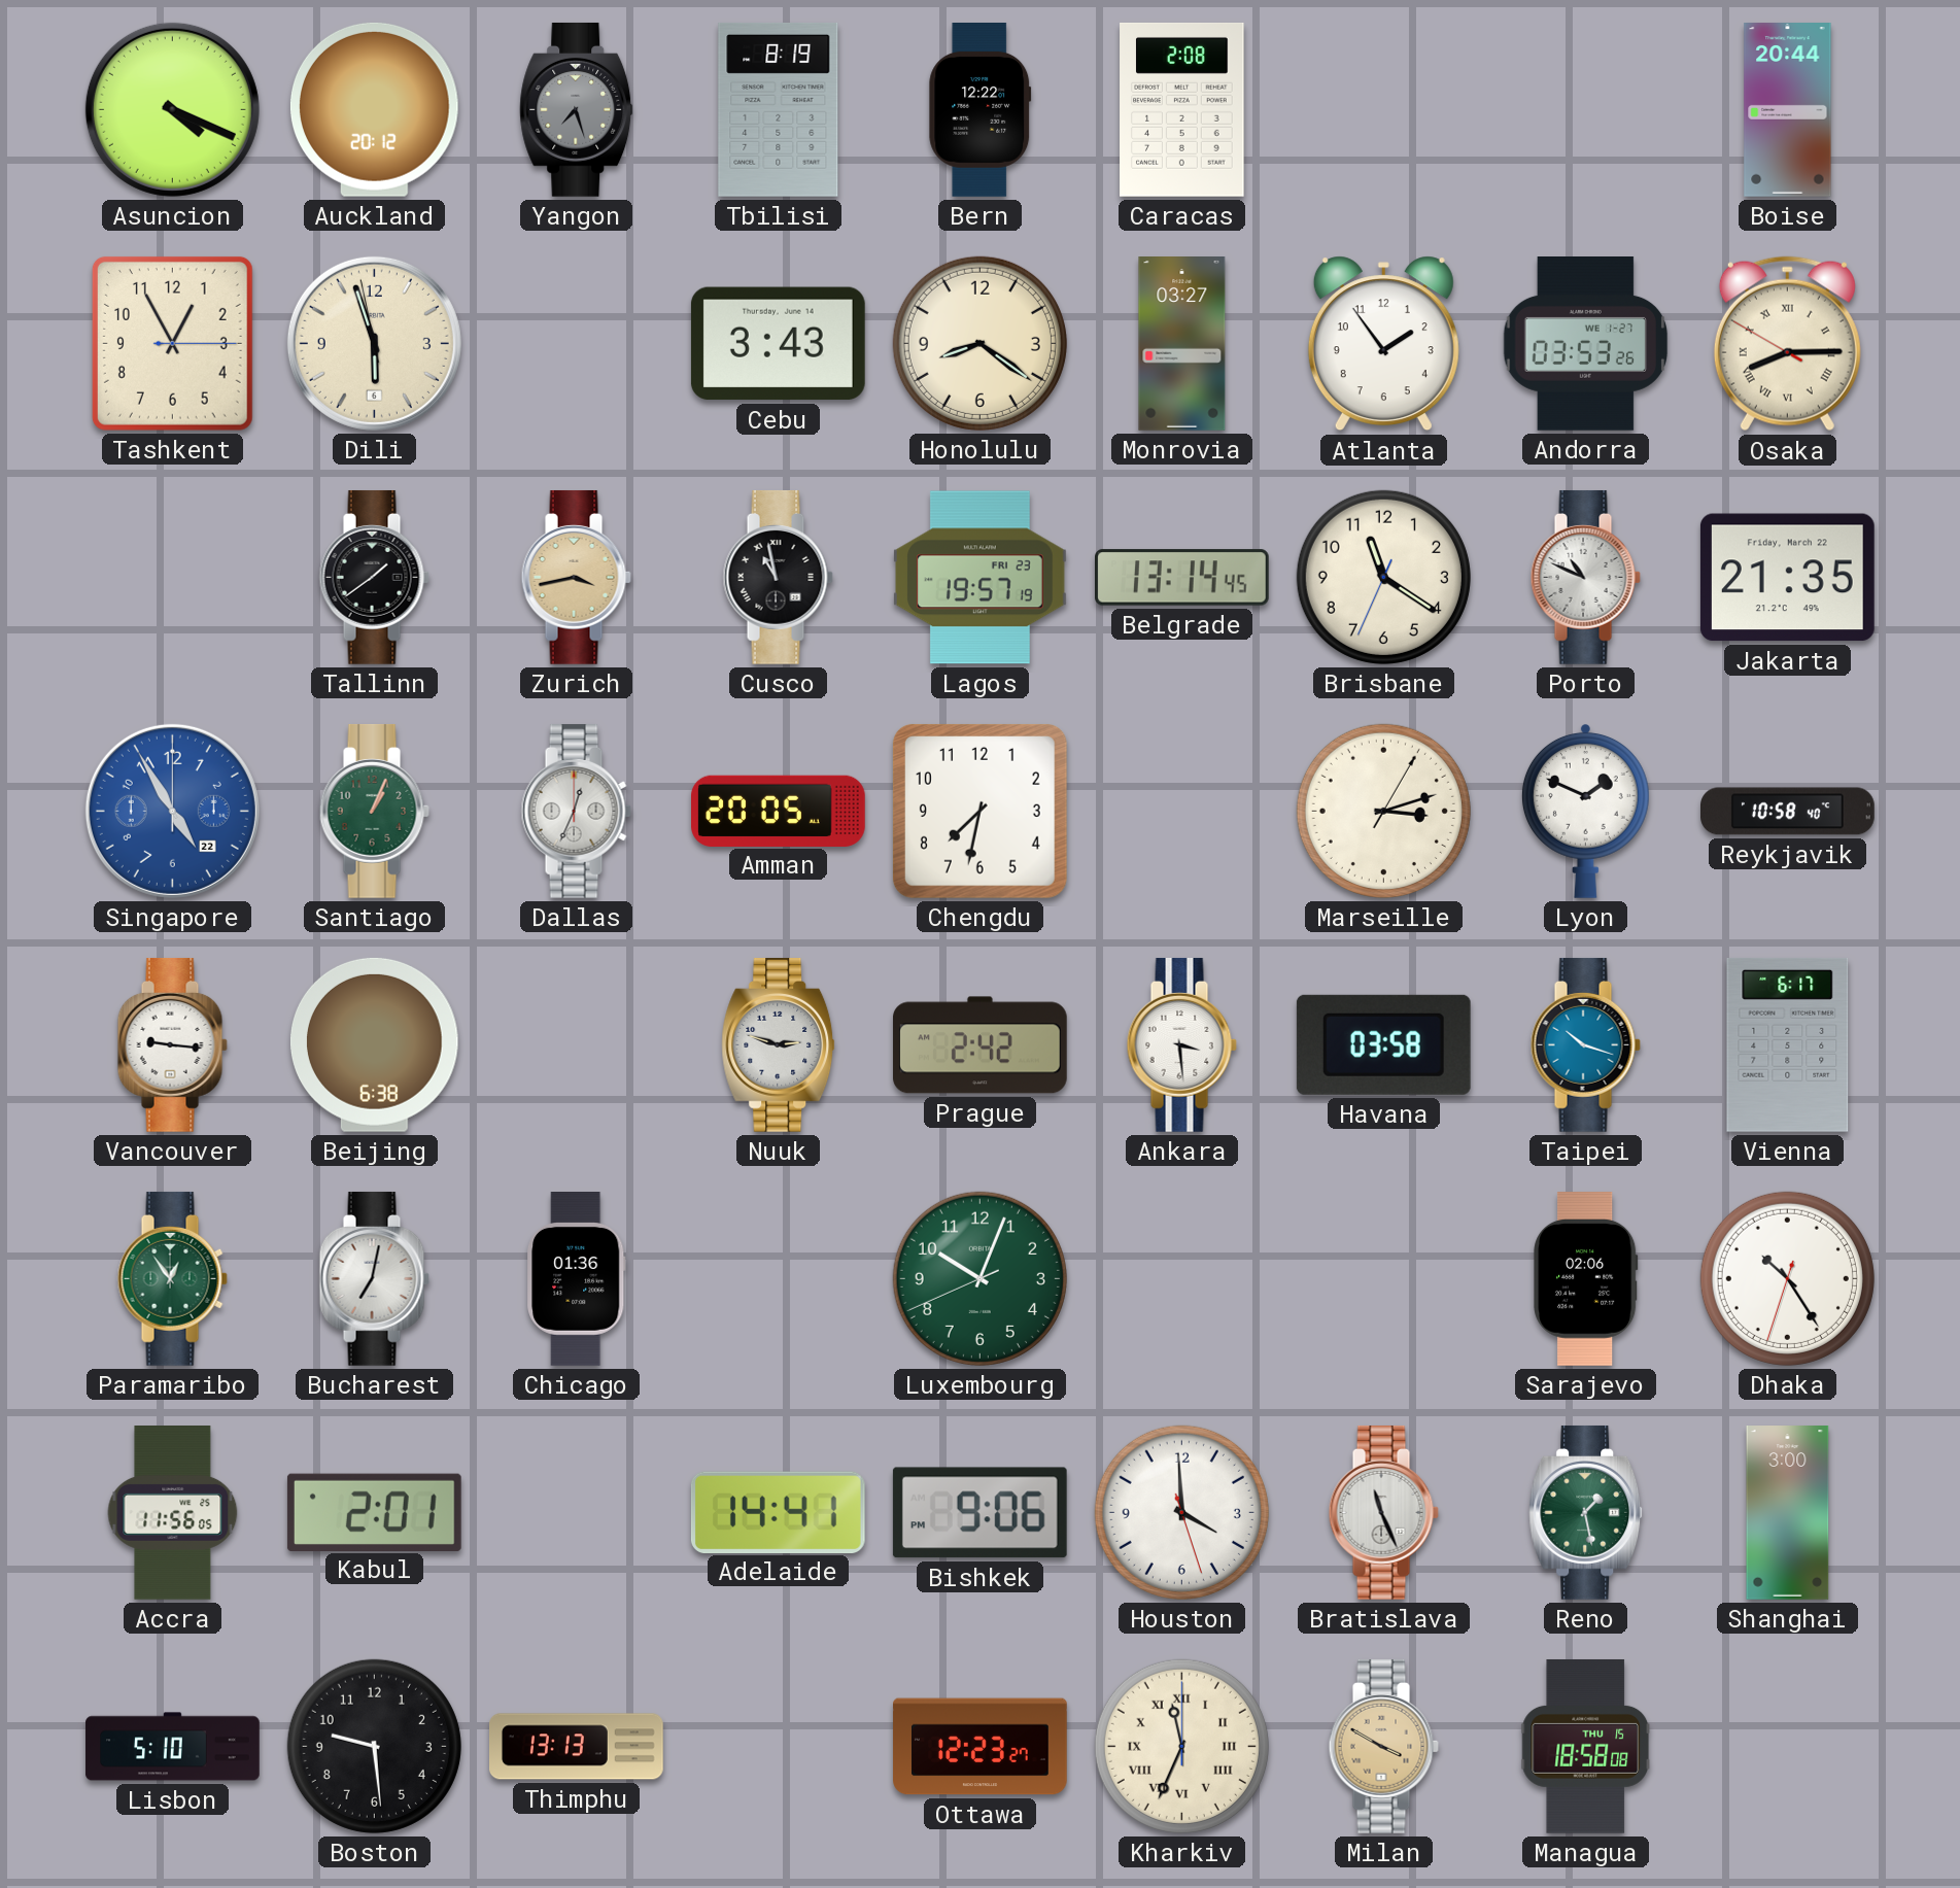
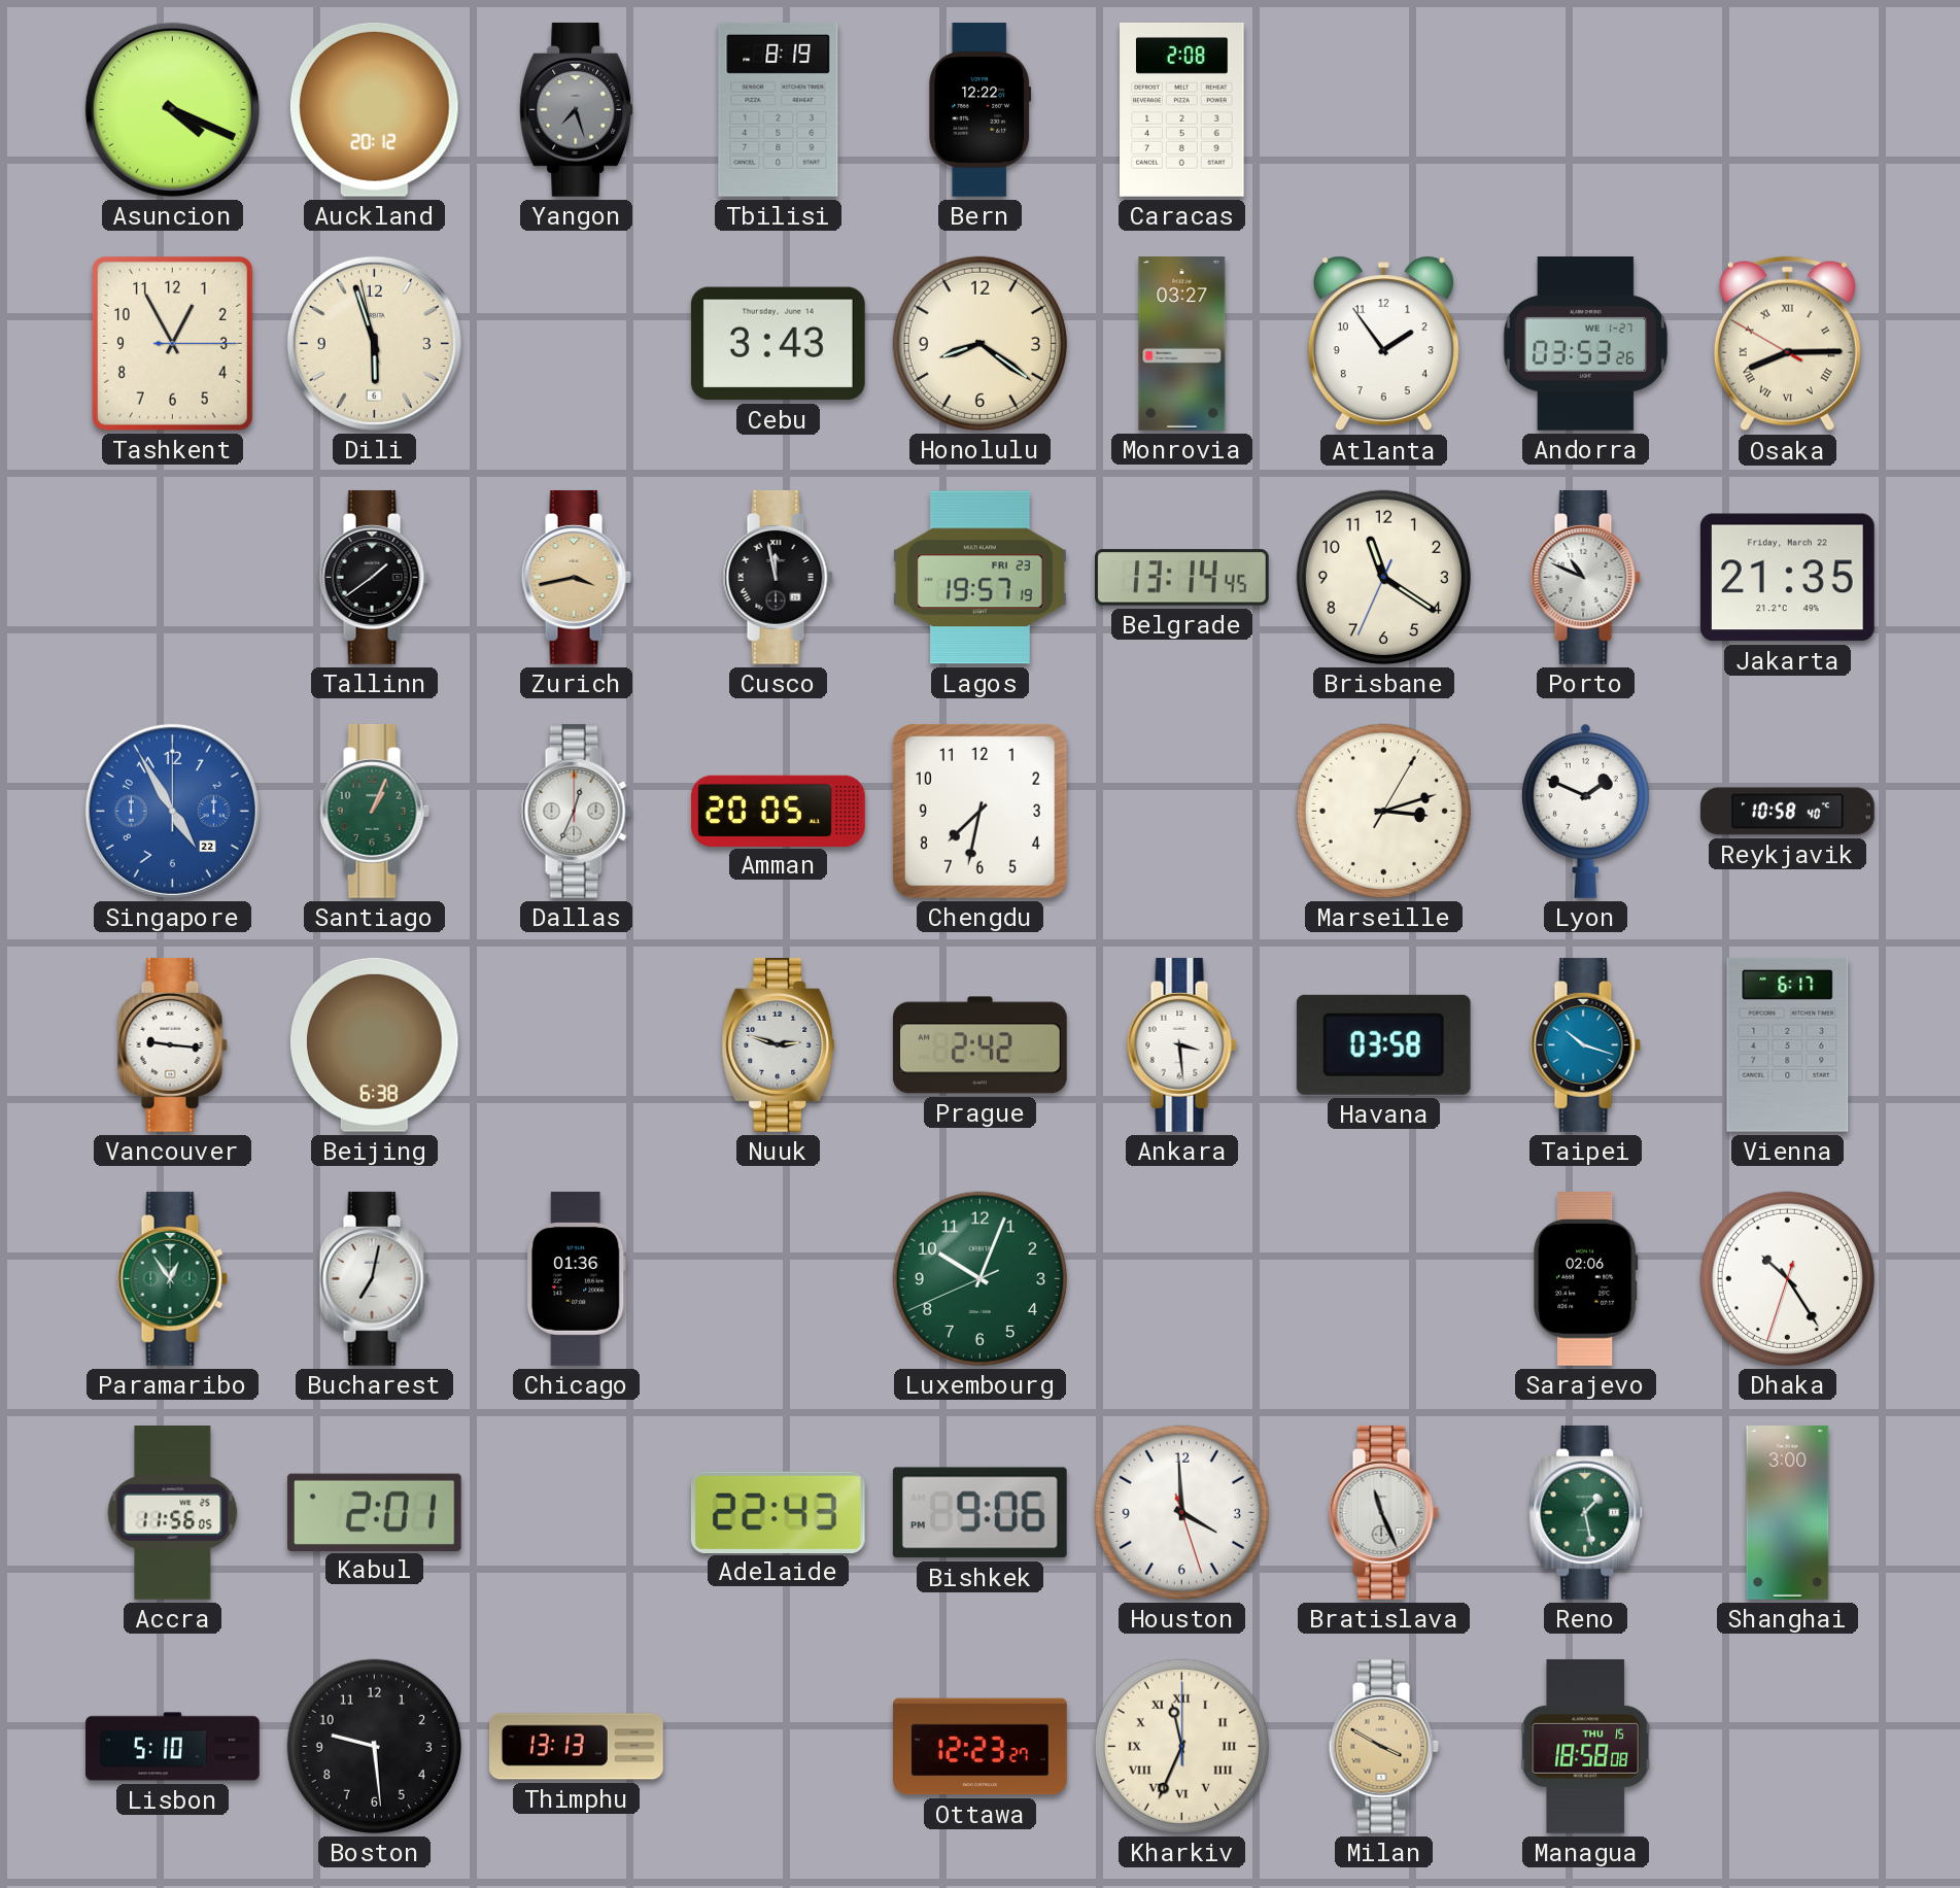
Boise: 20:44 -> none
Cusco: 10:58 -> 11:58
Adelaide: 14:41 -> 22:43
